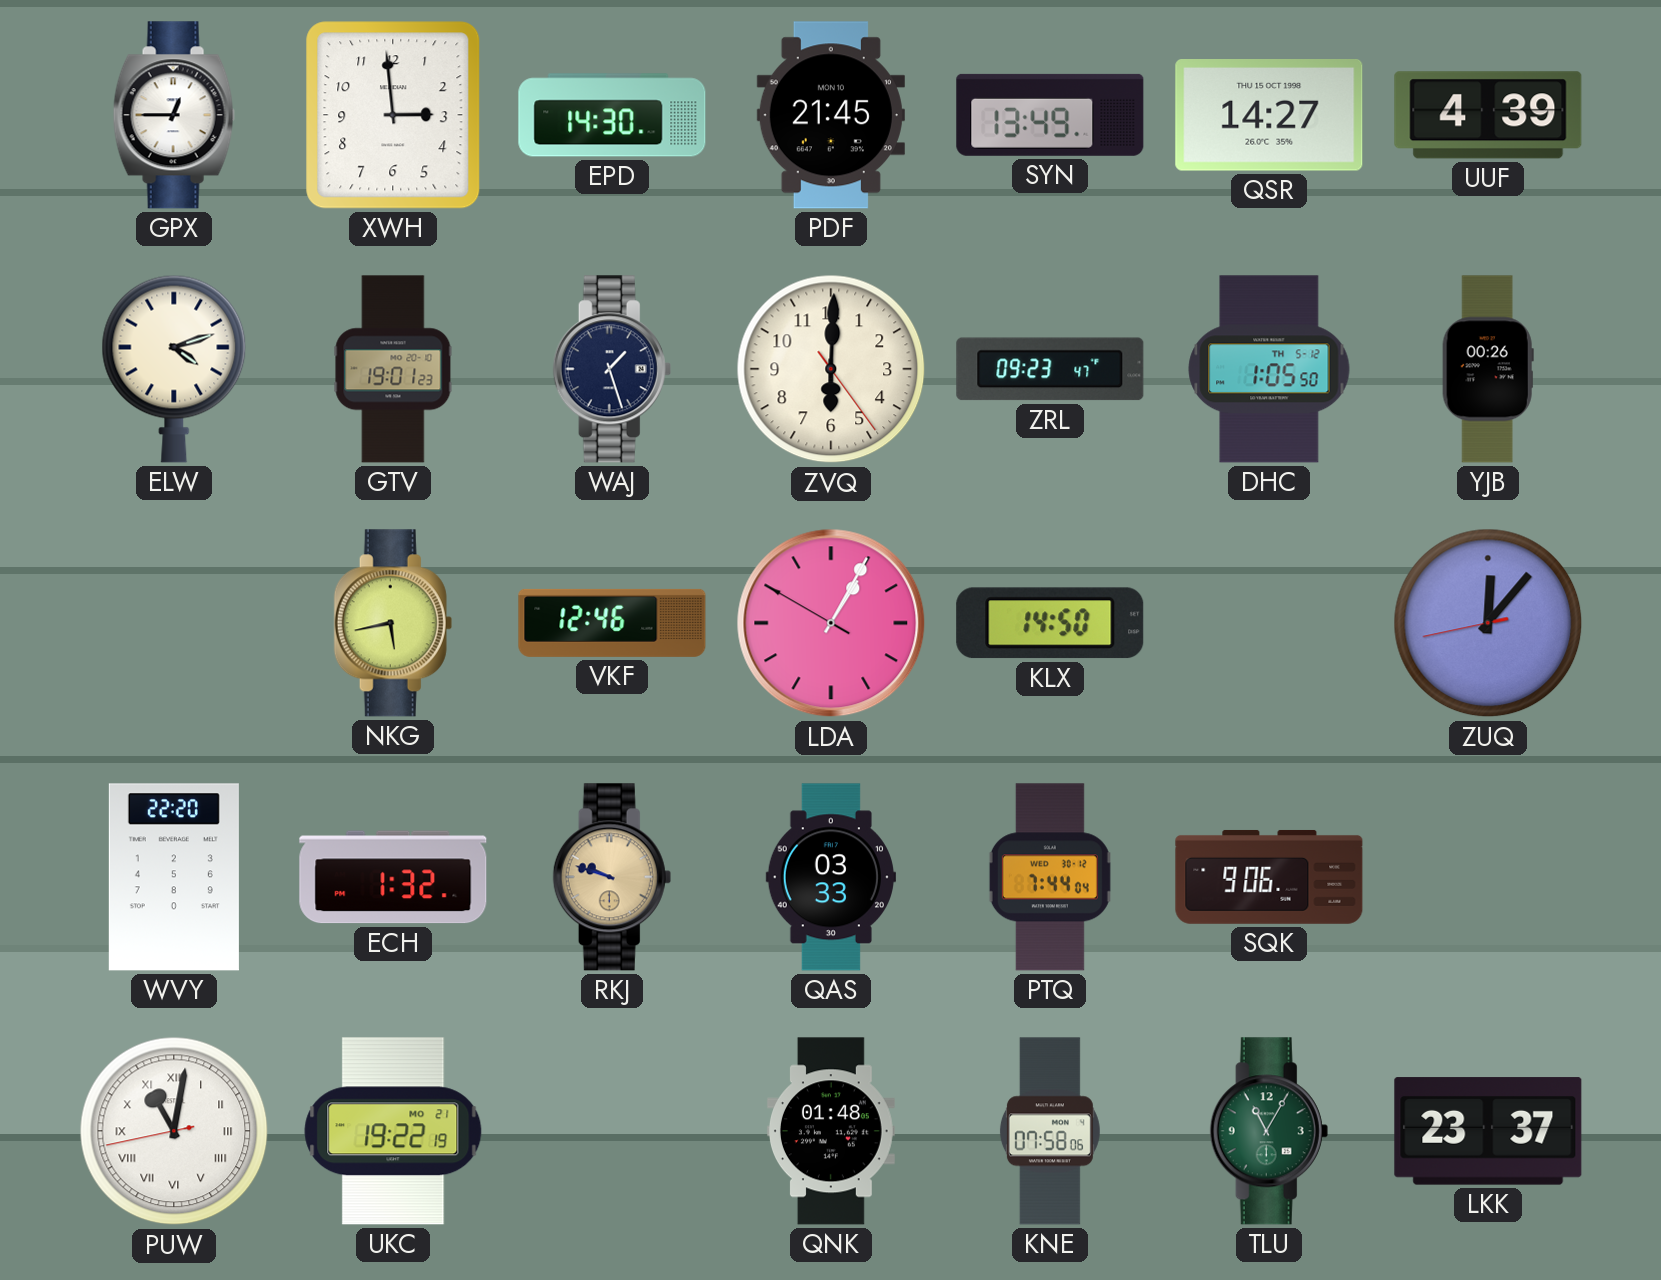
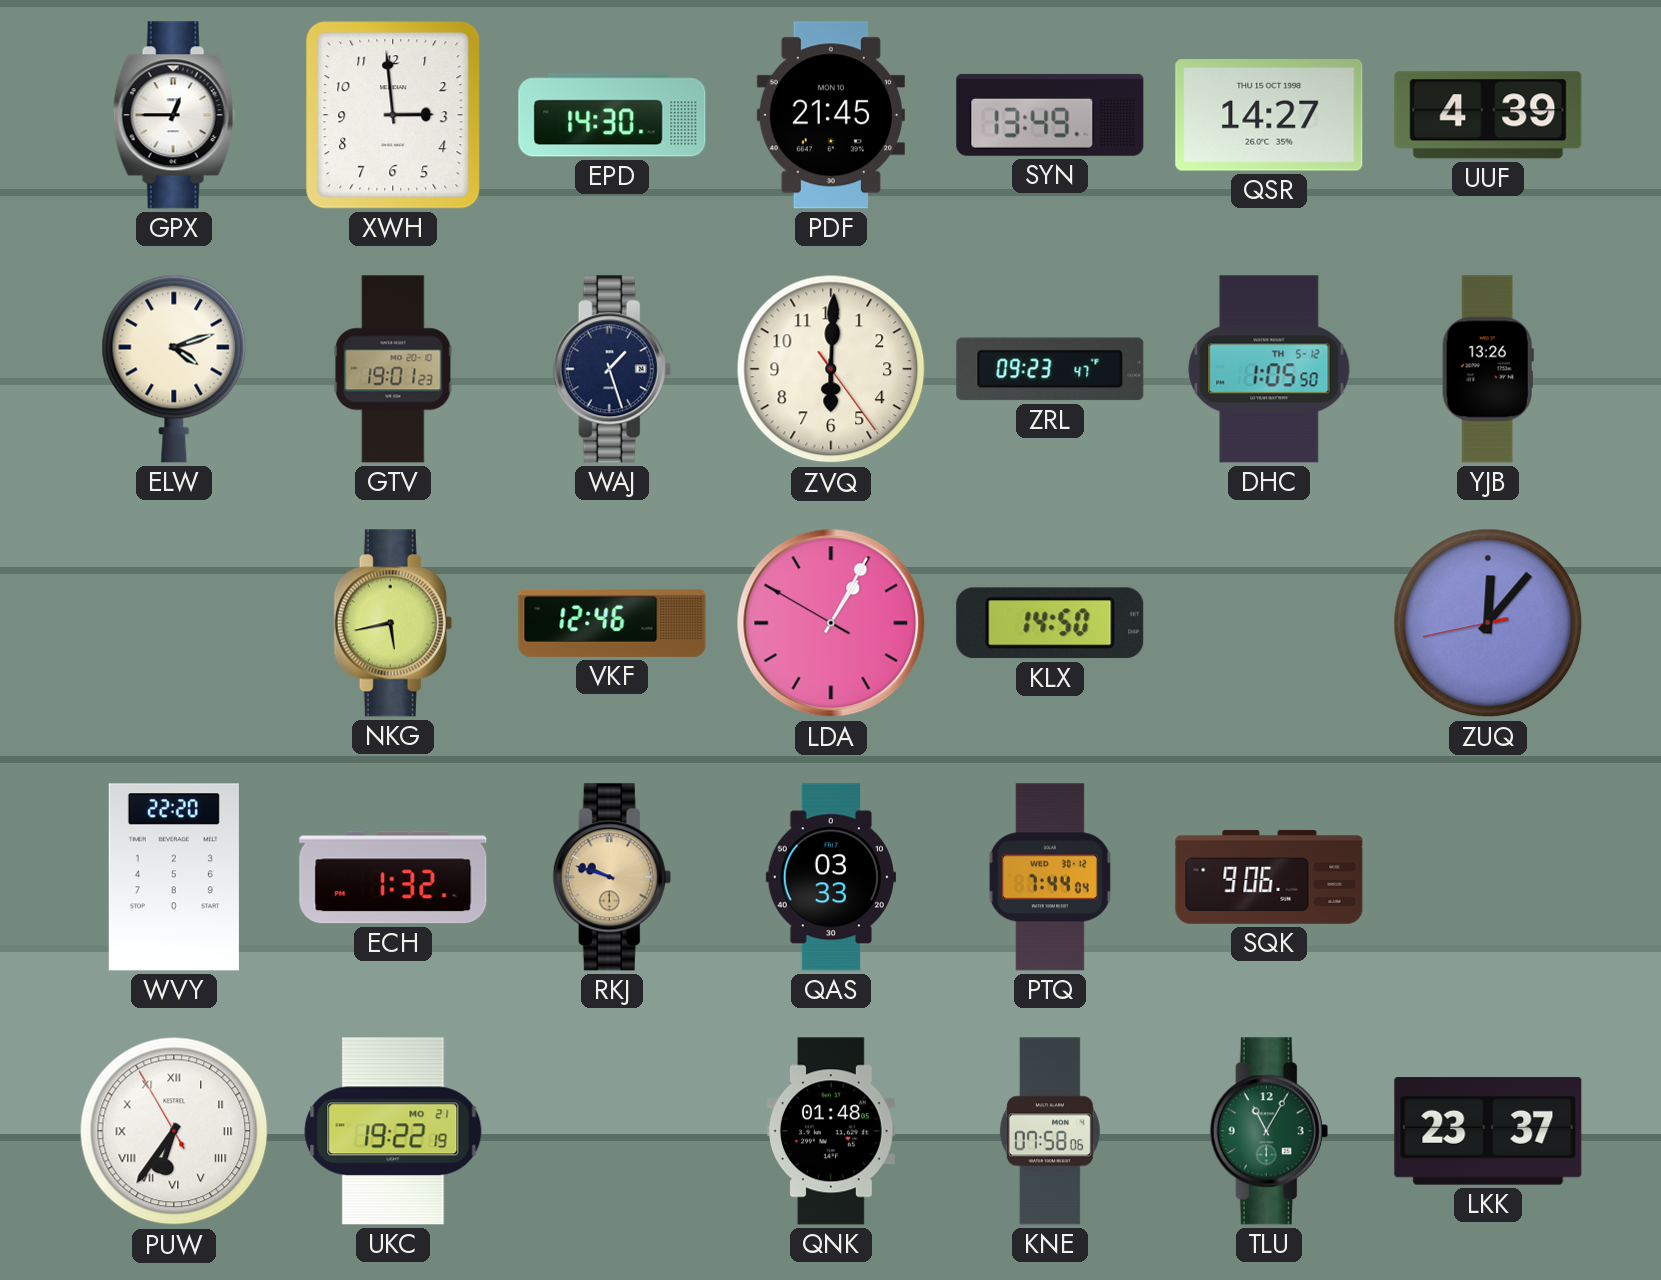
YJB: 00:26 -> 13:26
PUW: 11:01 -> 6:35
